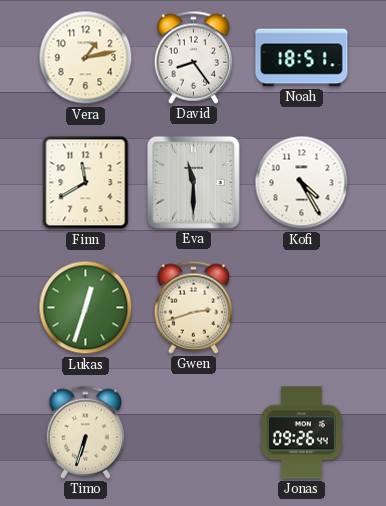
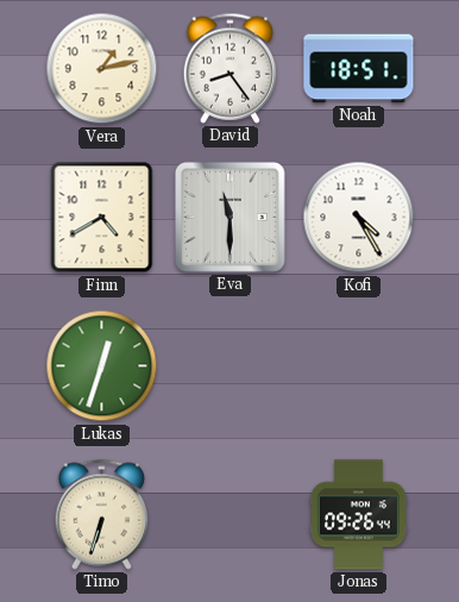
Finn: 11:40 -> 4:40
Gwen: 2:42 -> none
